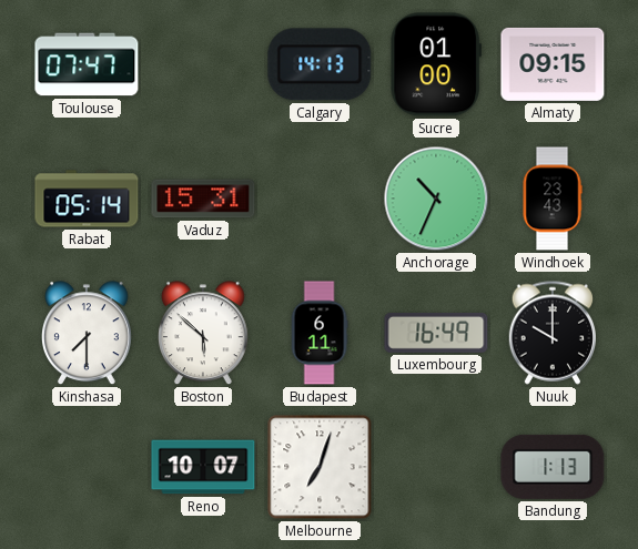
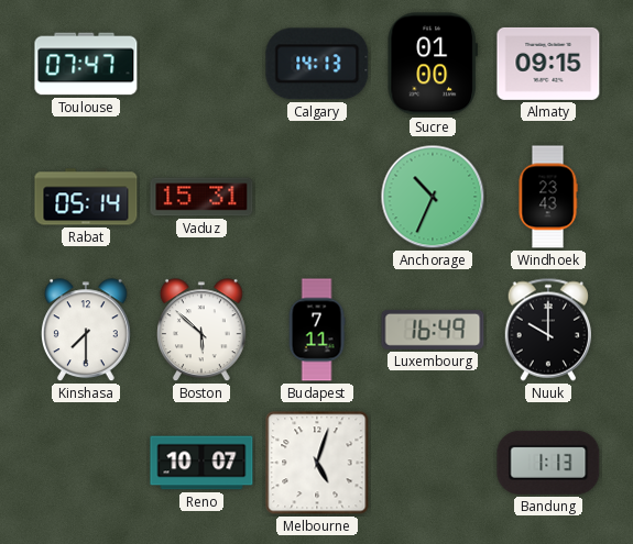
Budapest: 6:11 -> 7:11
Melbourne: 7:03 -> 5:03
